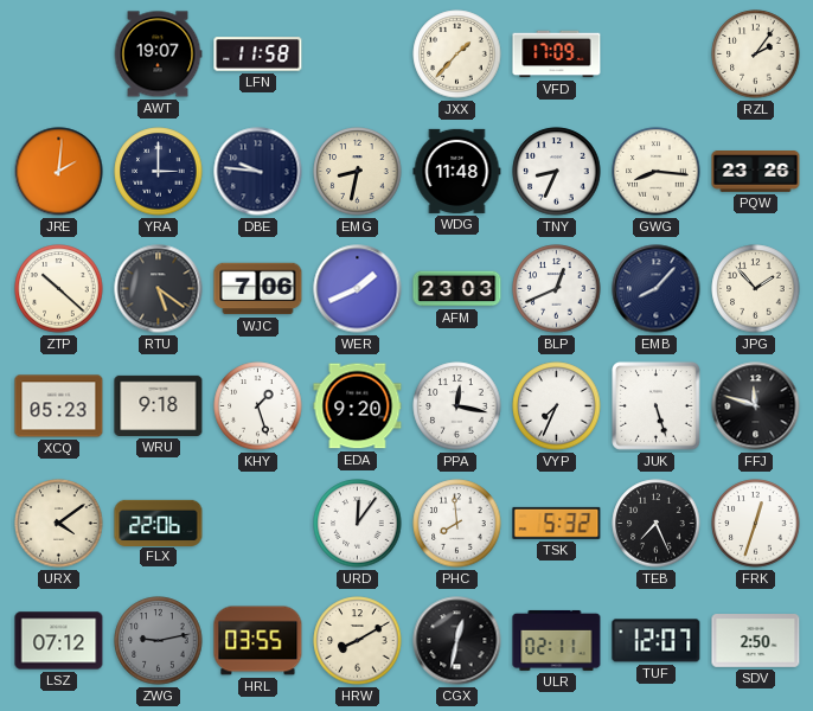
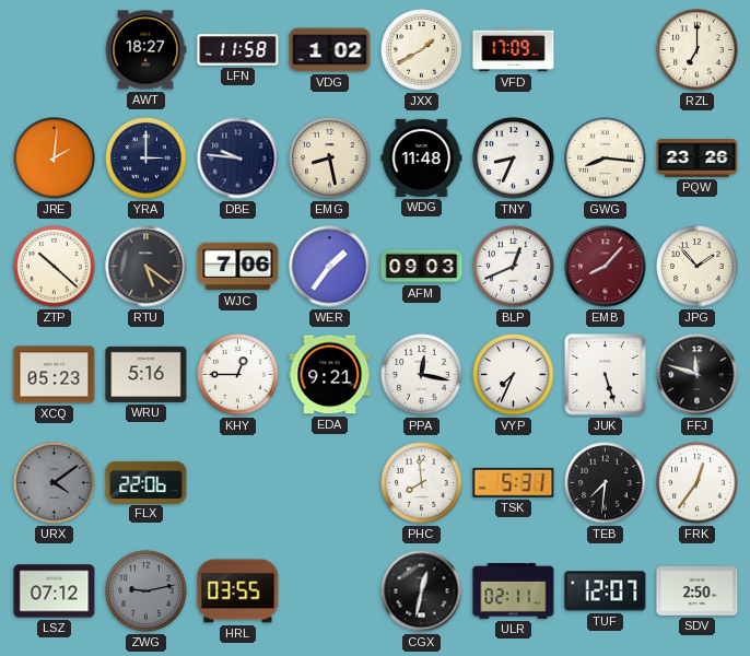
AWT: 19:07 -> 18:27
VDG: none -> 1:02
JXX: 1:37 -> 1:40
RZL: 2:06 -> 7:00
EMG: 8:32 -> 8:28
WER: 1:41 -> 1:36
AFM: 23:03 -> 09:03
EMB dial: navy -> burgundy
WRU: 9:18 -> 5:16
KHY: 1:27 -> 12:45
EDA: 9:20 -> 9:21
URX dial: cream -> grey
URD: 12:06 -> none
TSK: 5:32 -> 5:31
TEB: 7:26 -> 7:31
FRK: 12:33 -> 12:36
HRW: 8:10 -> none
